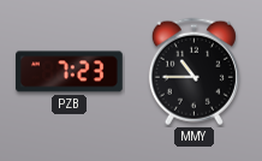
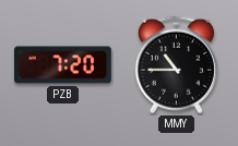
PZB: 7:23 -> 7:20
